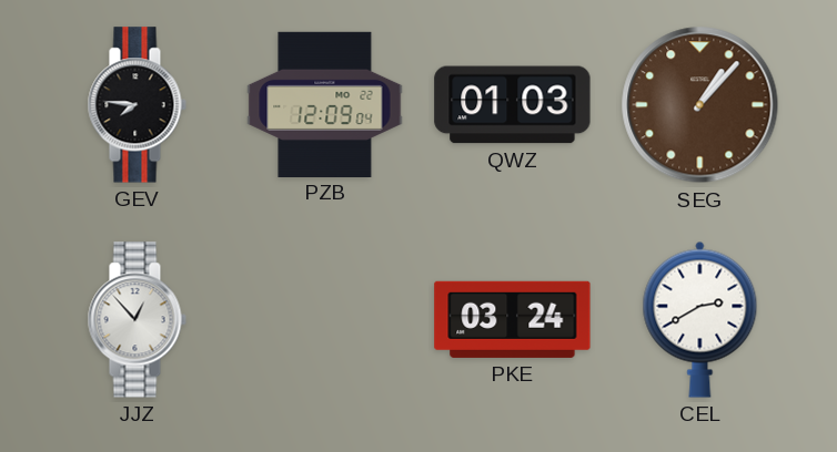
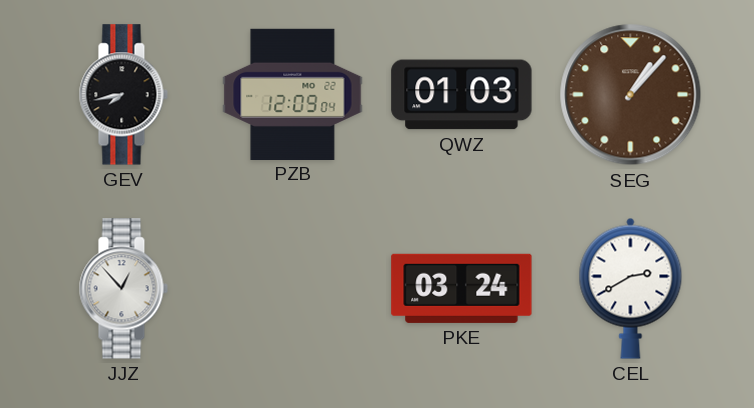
GEV: 7:46 -> 7:43
